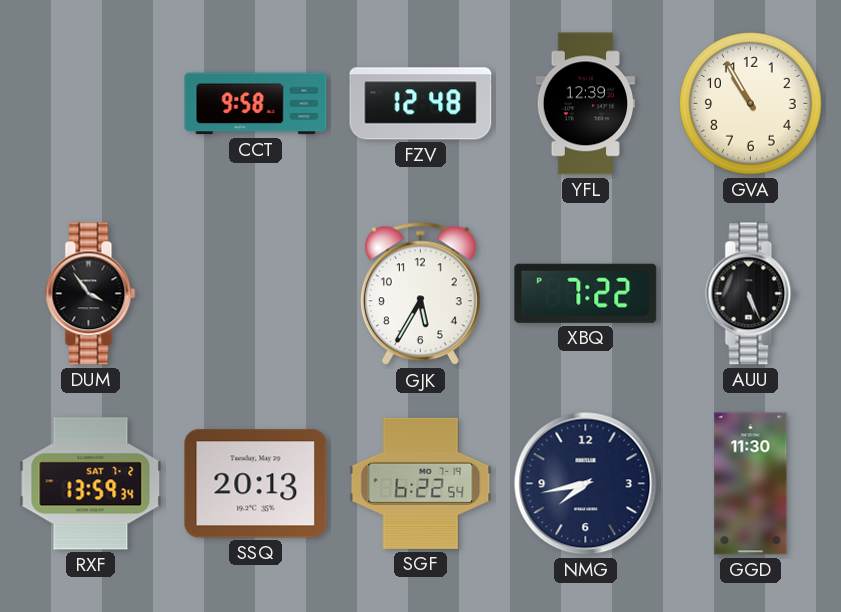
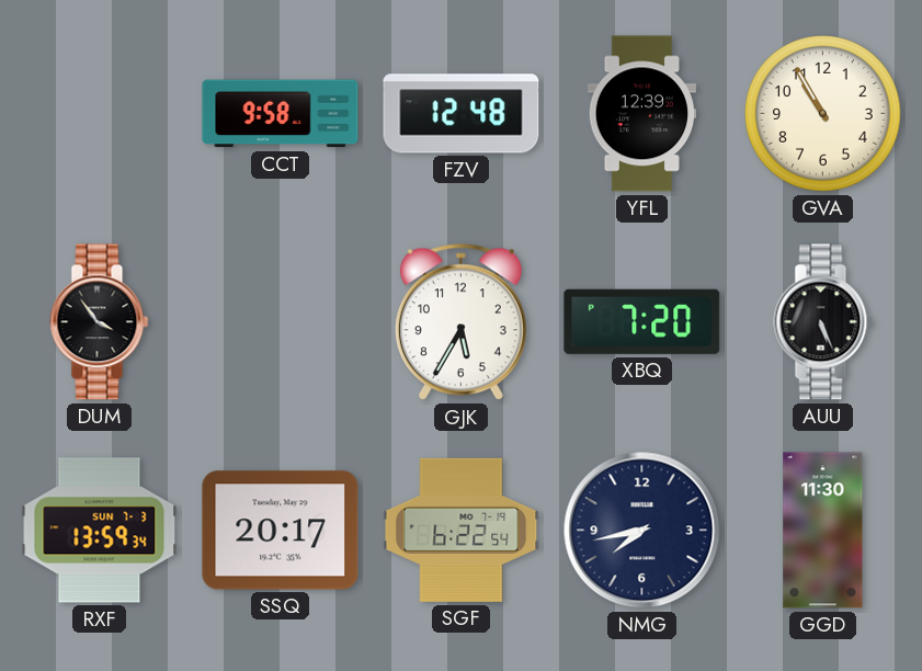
XBQ: 7:22 -> 7:20
RXF date: SAT 7-2 -> SUN 7-3
SSQ: 20:13 -> 20:17
